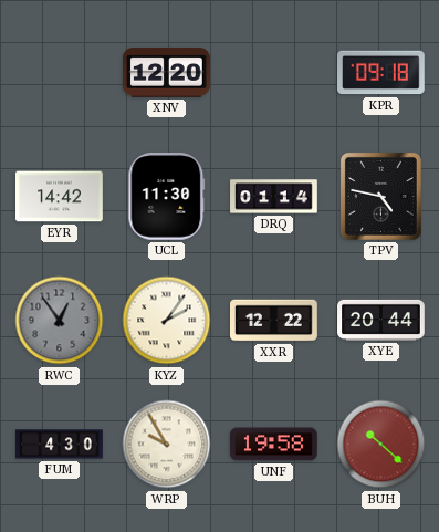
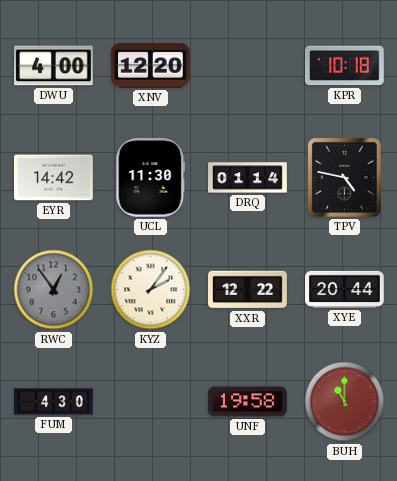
DWU: none -> 4:00
KPR: 09:18 -> 10:18
WRP: 9:55 -> none
BUH: 10:22 -> 11:00
